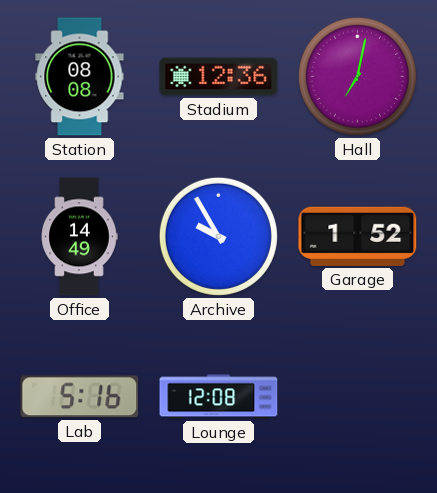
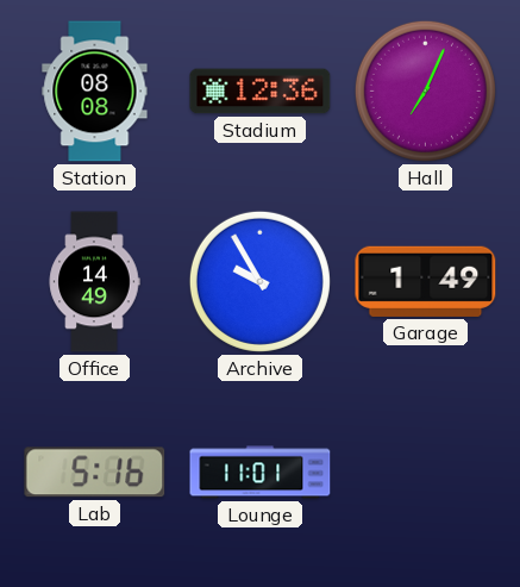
Hall: 7:02 -> 7:04
Garage: 1:52 -> 1:49
Lounge: 12:08 -> 11:01
